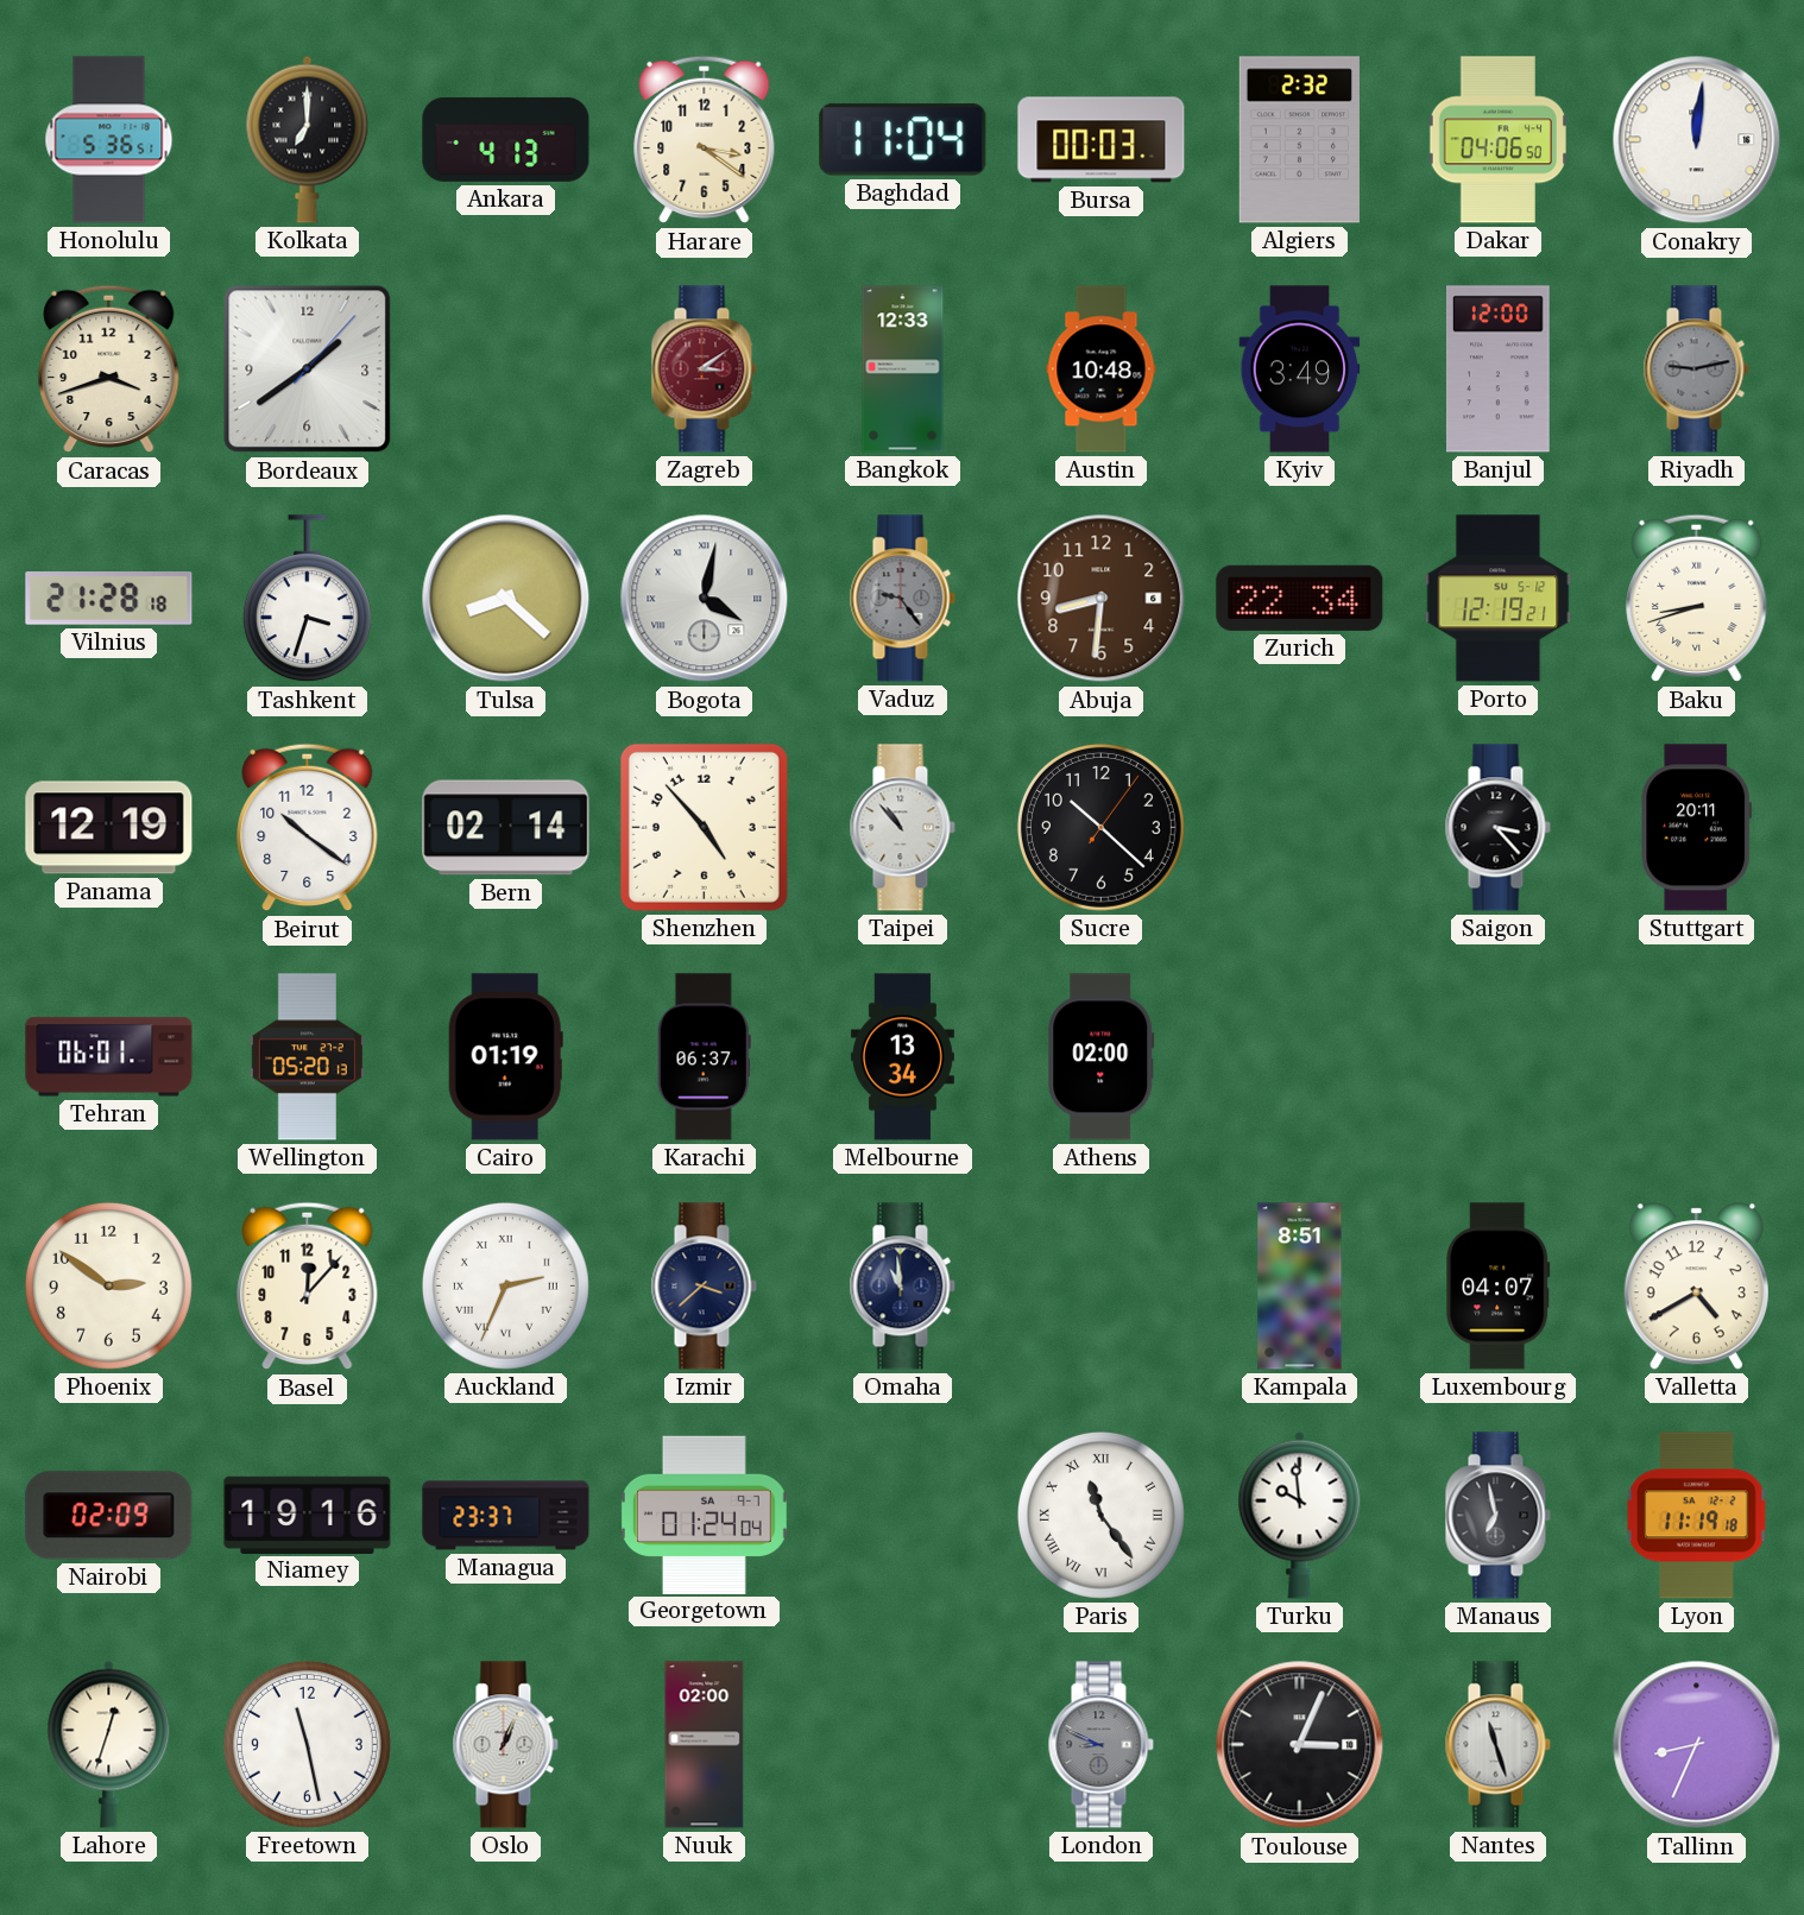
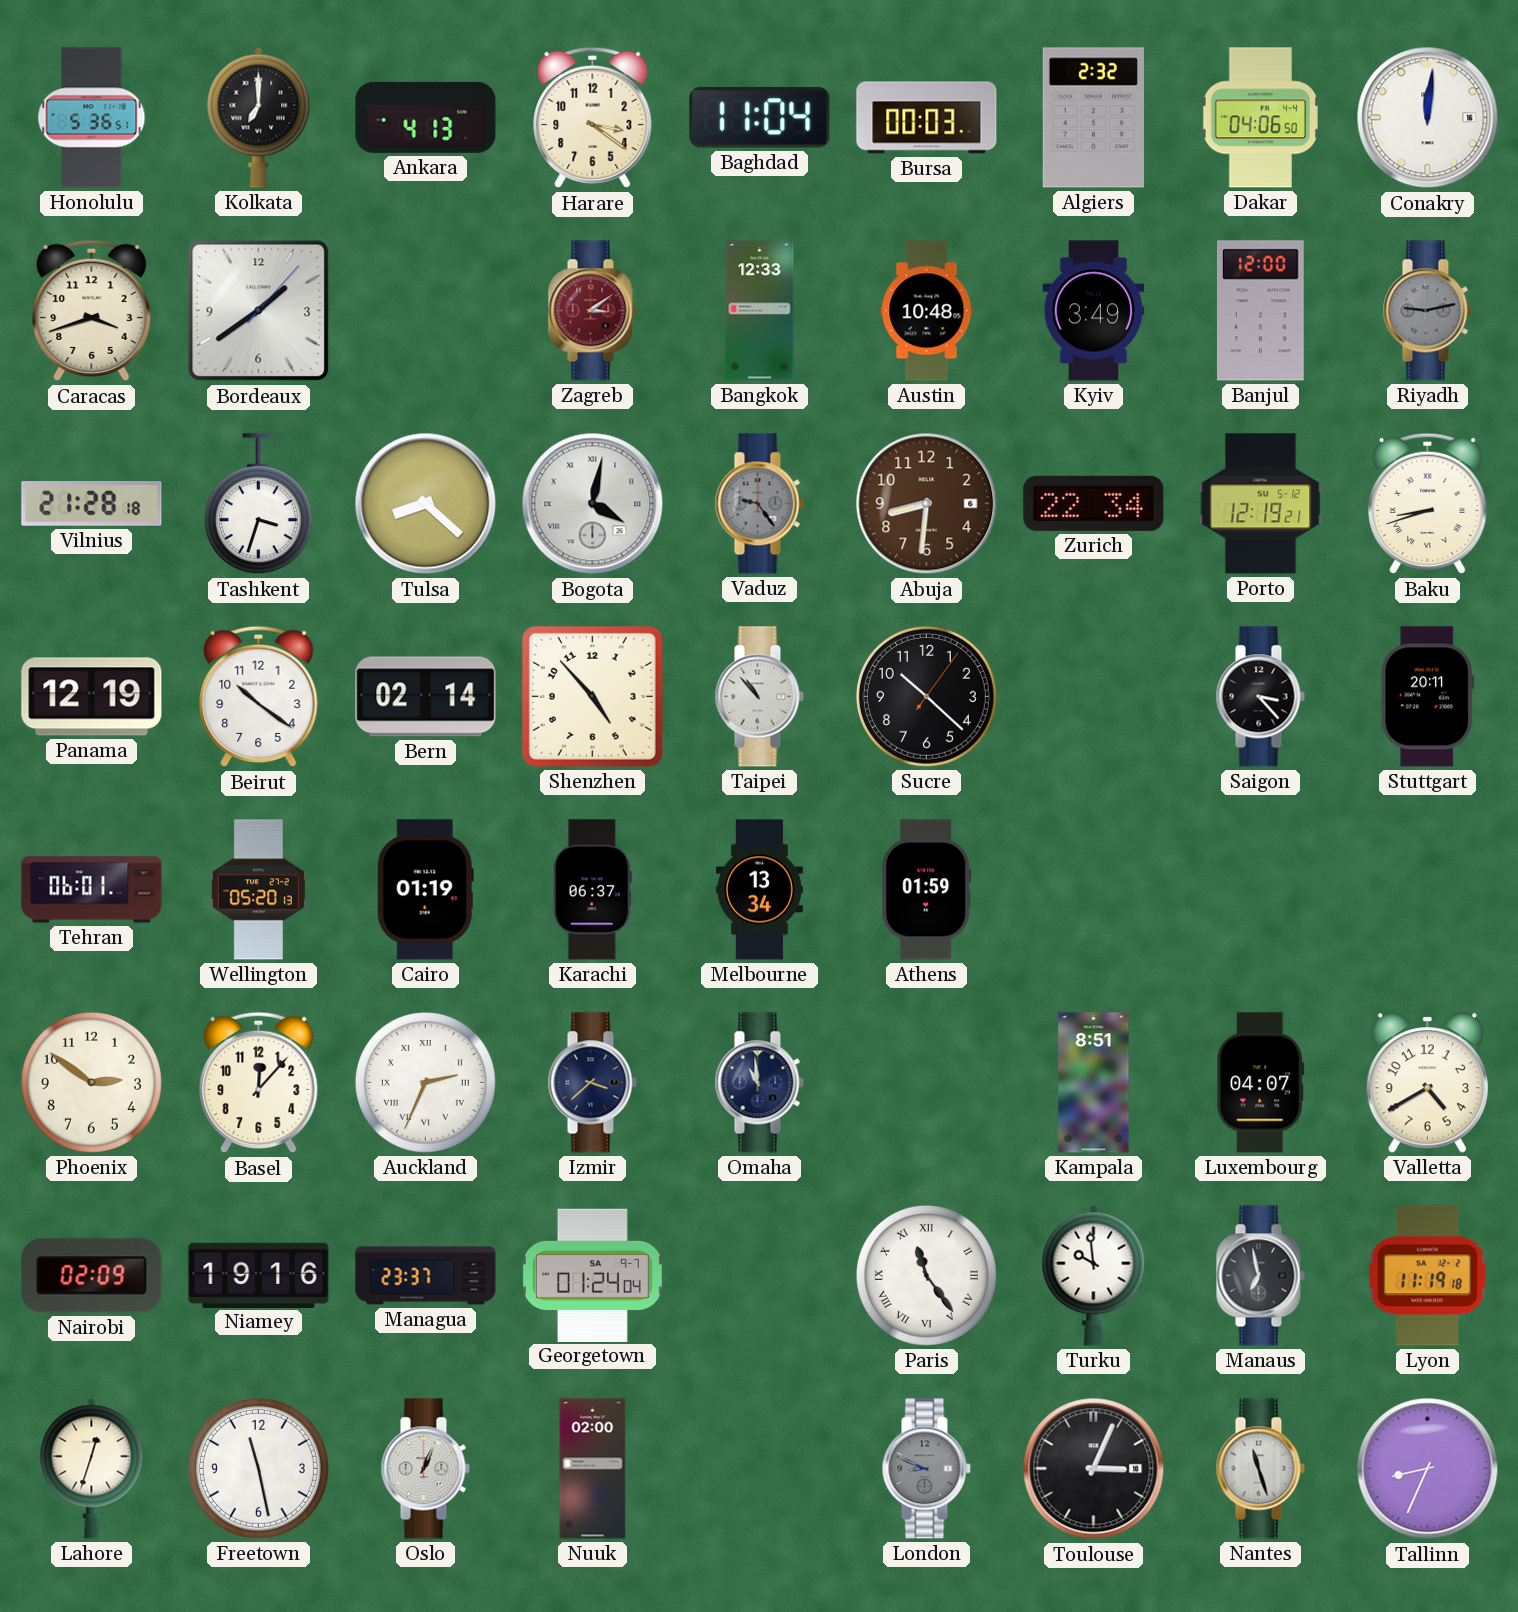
Athens: 02:00 -> 01:59
